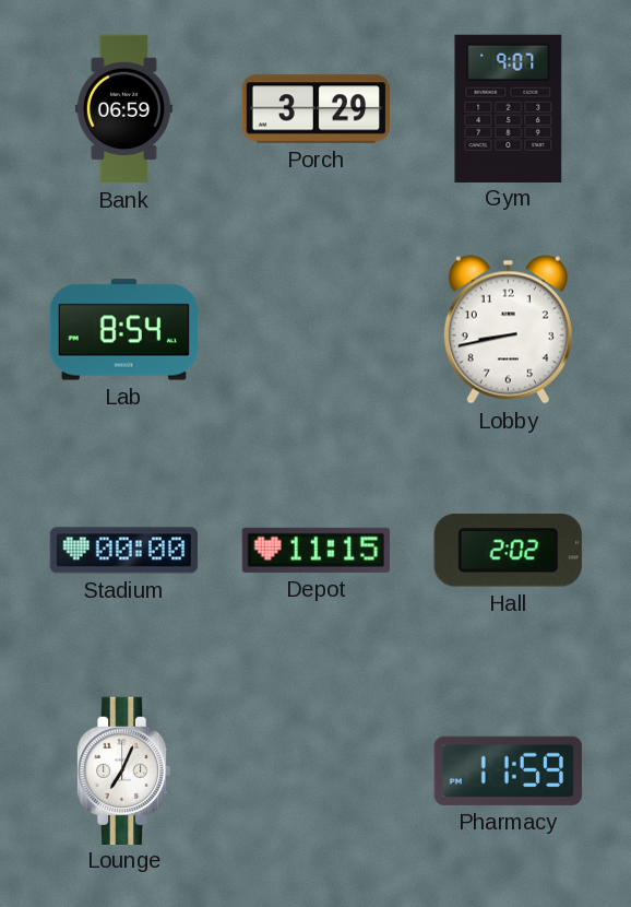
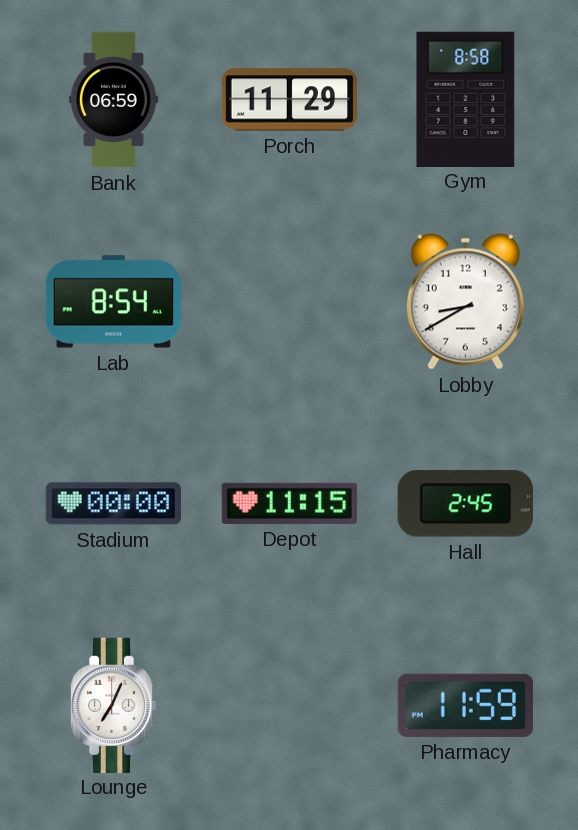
Porch: 3:29 -> 11:29
Gym: 9:07 -> 8:58
Lobby: 8:43 -> 8:40
Hall: 2:02 -> 2:45
